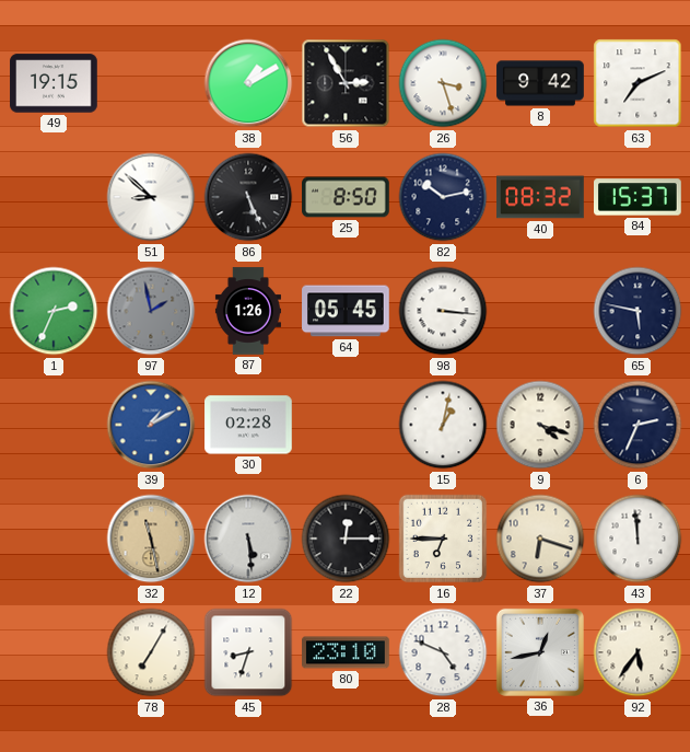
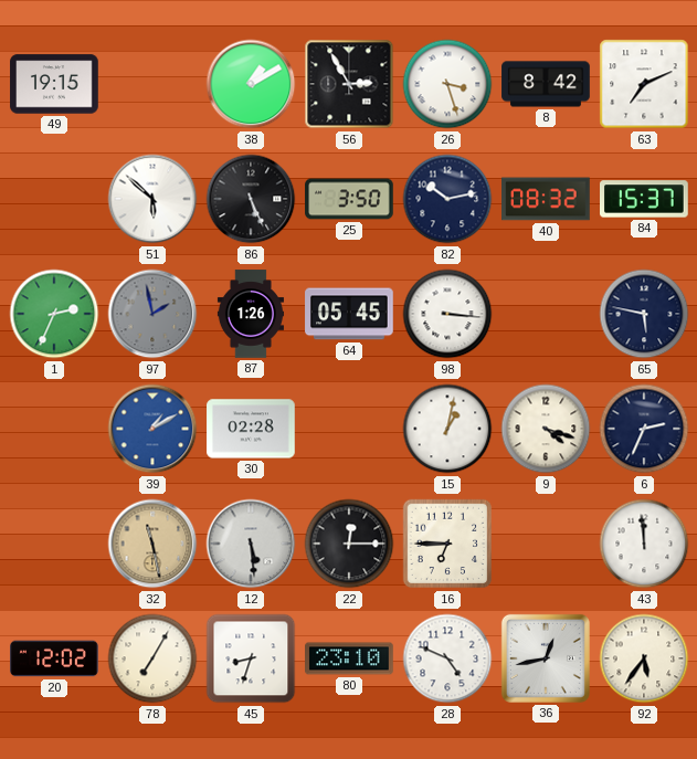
8: 9:42 -> 8:42
51: 8:52 -> 5:52
25: 8:50 -> 3:50
37: 6:18 -> none
20: none -> 12:02
